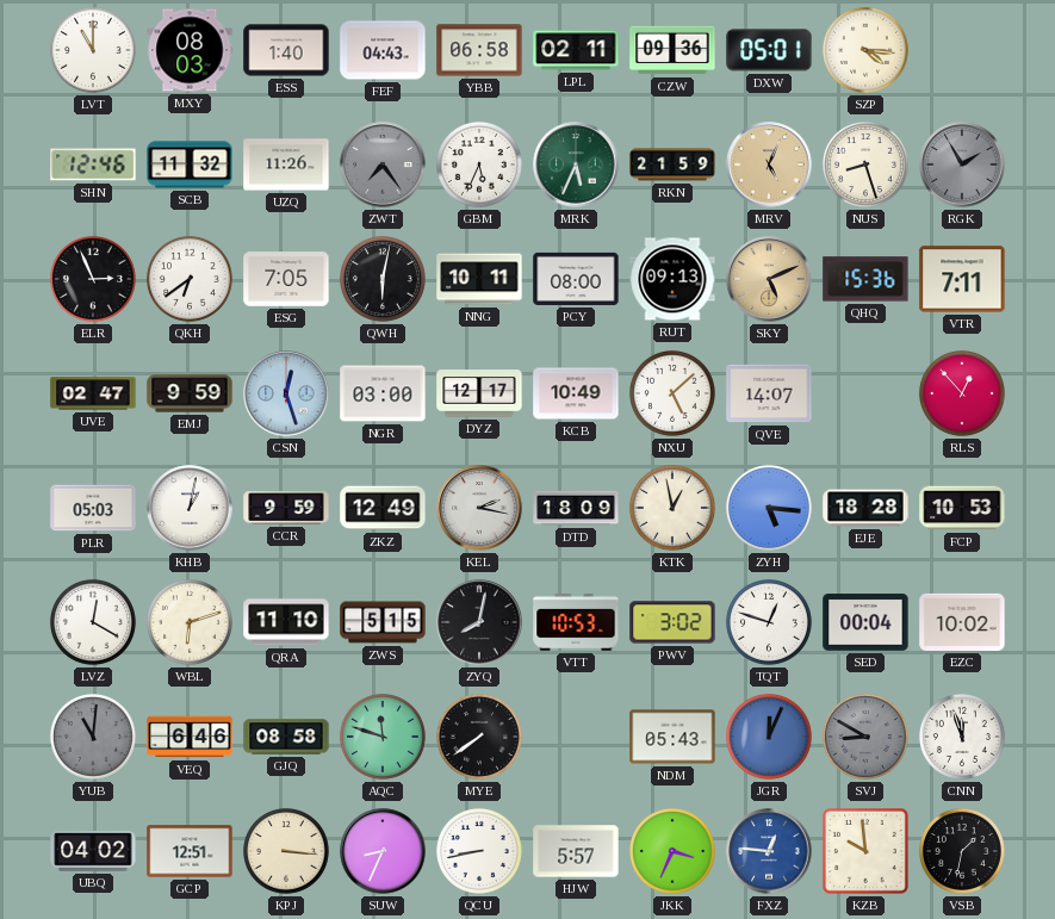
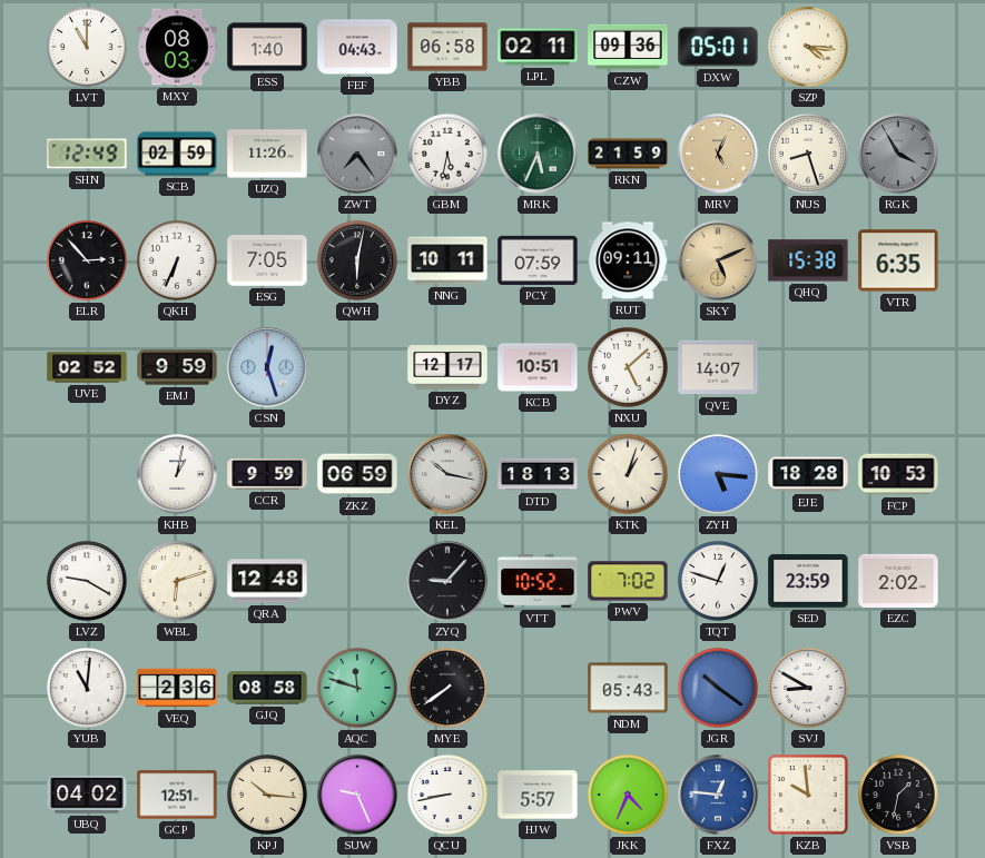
SHN: 12:46 -> 12:49
SCB: 11:32 -> 02:59
GBM: 5:34 -> 5:32
RGK: 1:55 -> 3:55
ELR: 2:56 -> 2:53
QKH: 6:39 -> 6:34
PCY: 08:00 -> 07:59
RUT: 09:13 -> 09:11
QHQ: 15:36 -> 15:38
VTR: 7:11 -> 6:35
UVE: 02:47 -> 02:52
NGR: 03:00 -> none
KCB: 10:49 -> 10:51
RLS: 12:53 -> none
PLR: 05:03 -> none
ZKZ: 12:49 -> 06:59
KEL: 2:17 -> 10:17
DTD: 18:09 -> 18:13
KTK: 12:58 -> 1:03
LVZ: 12:20 -> 9:20
QRA: 11:10 -> 12:48
ZWS: 5:15 -> none
ZYQ: 8:02 -> 9:07
VTT: 10:53 -> 10:52
PWV: 3:02 -> 7:02
SED: 00:04 -> 23:59
EZC: 10:02 -> 2:02
YUB dial: grey -> white
VEQ: 6:46 -> 2:36
JGR: 12:04 -> 10:21
SVJ dial: grey -> white
CNN: 11:57 -> none
KPJ: 3:16 -> 10:16
SUW: 8:34 -> 9:26
JKK: 3:34 -> 4:34
